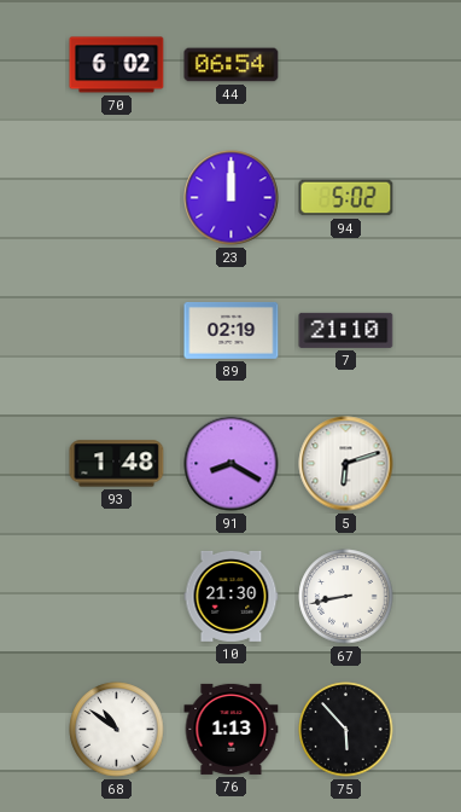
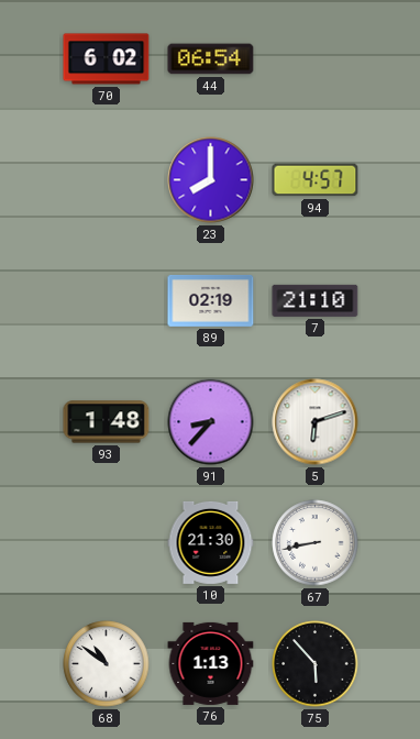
23: 12:00 -> 8:00
94: 5:02 -> 4:57
91: 8:20 -> 8:37
